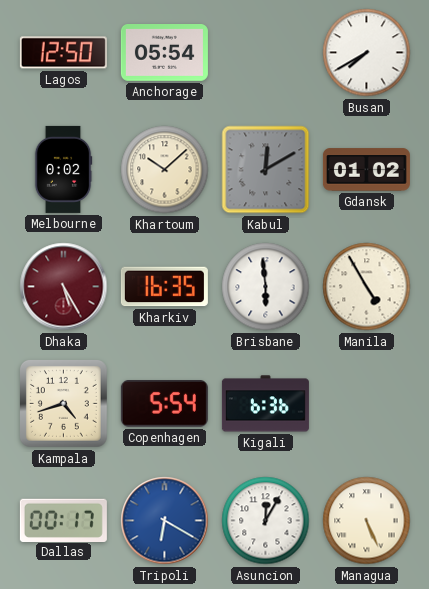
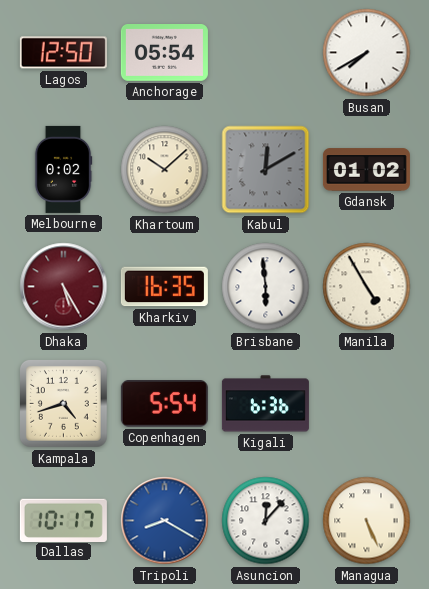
Dallas: 00:17 -> 10:17
Tripoli: 6:20 -> 8:20
Asuncion: 12:05 -> 12:07
